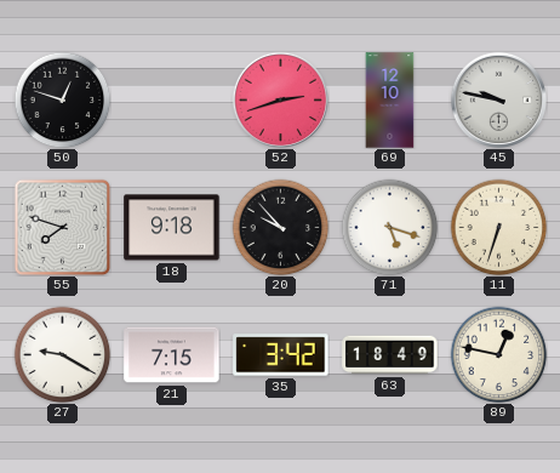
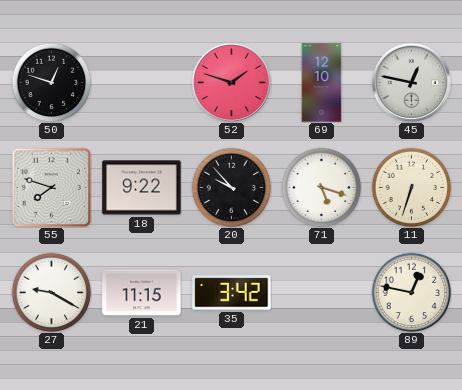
52: 2:42 -> 1:48
45: 9:47 -> 12:47
18: 9:18 -> 9:22
21: 7:15 -> 11:15
63: 18:49 -> none
